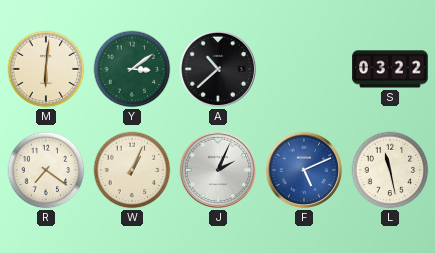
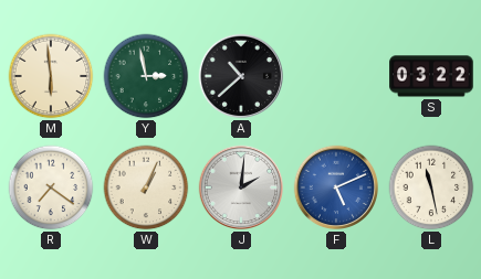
M: 6:01 -> 5:59
Y: 3:09 -> 2:58
J: 2:04 -> 2:01
